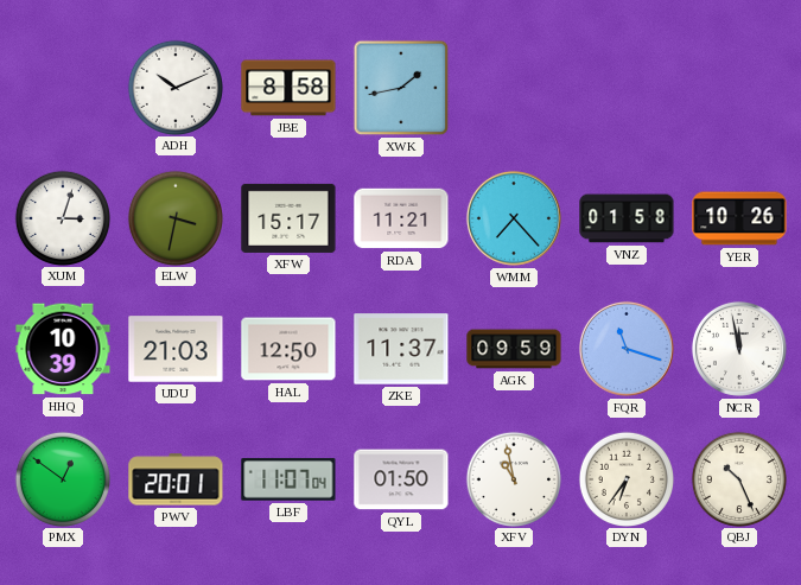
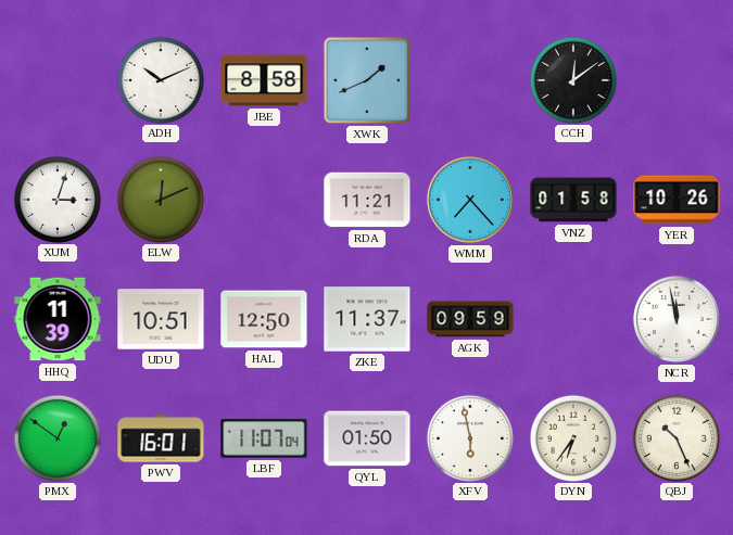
XWK: 1:43 -> 1:41
CCH: none -> 12:09
ELW: 3:32 -> 12:11
XFW: 15:17 -> none
HHQ: 10:39 -> 11:39
UDU: 21:03 -> 10:51
FQR: 11:18 -> none
PWV: 20:01 -> 16:01
XFV: 10:58 -> 5:58
